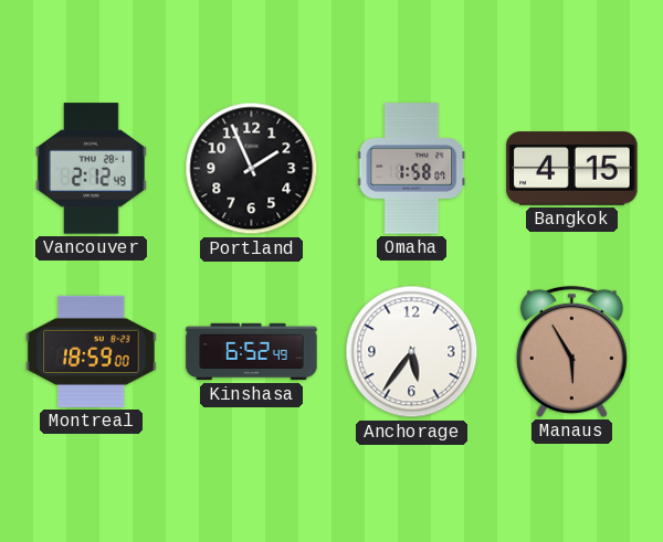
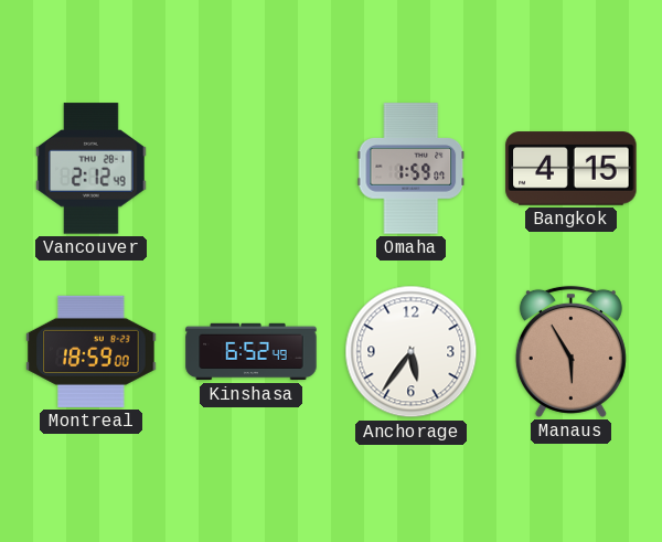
Portland: 1:56 -> none
Omaha: 1:58 -> 1:59
